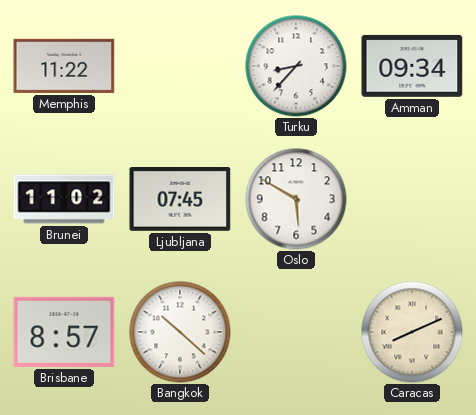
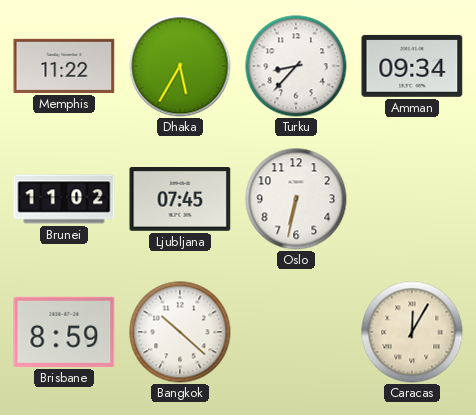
Dhaka: none -> 5:35
Oslo: 5:50 -> 6:32
Brisbane: 8:57 -> 8:59
Caracas: 8:11 -> 12:05
